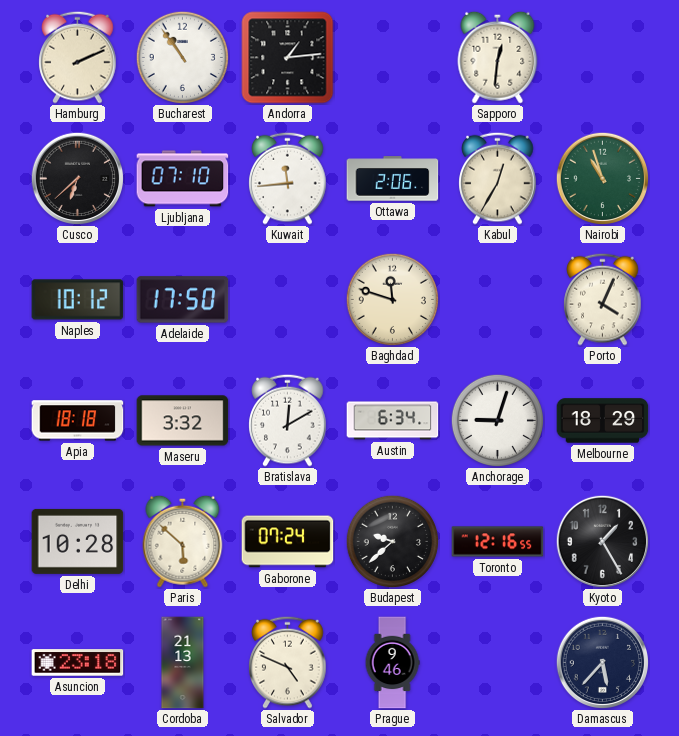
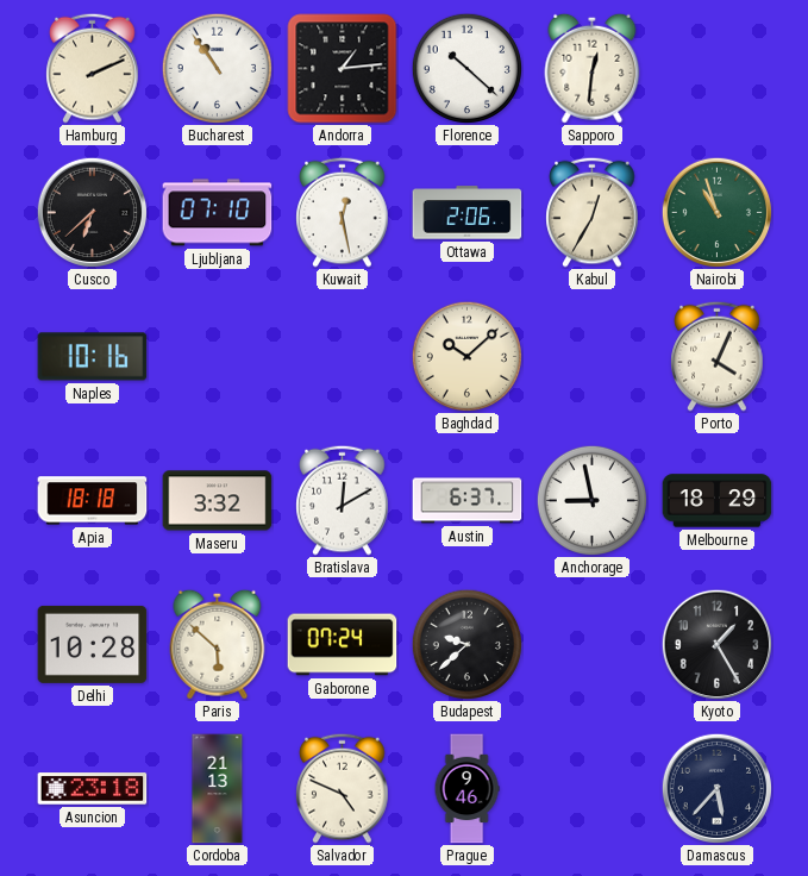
Florence: none -> 10:22
Kuwait: 11:44 -> 12:28
Naples: 10:12 -> 10:16
Adelaide: 17:50 -> none
Baghdad: 11:48 -> 10:08
Austin: 6:34 -> 6:37
Anchorage: 9:03 -> 8:58
Toronto: 12:16 -> none
